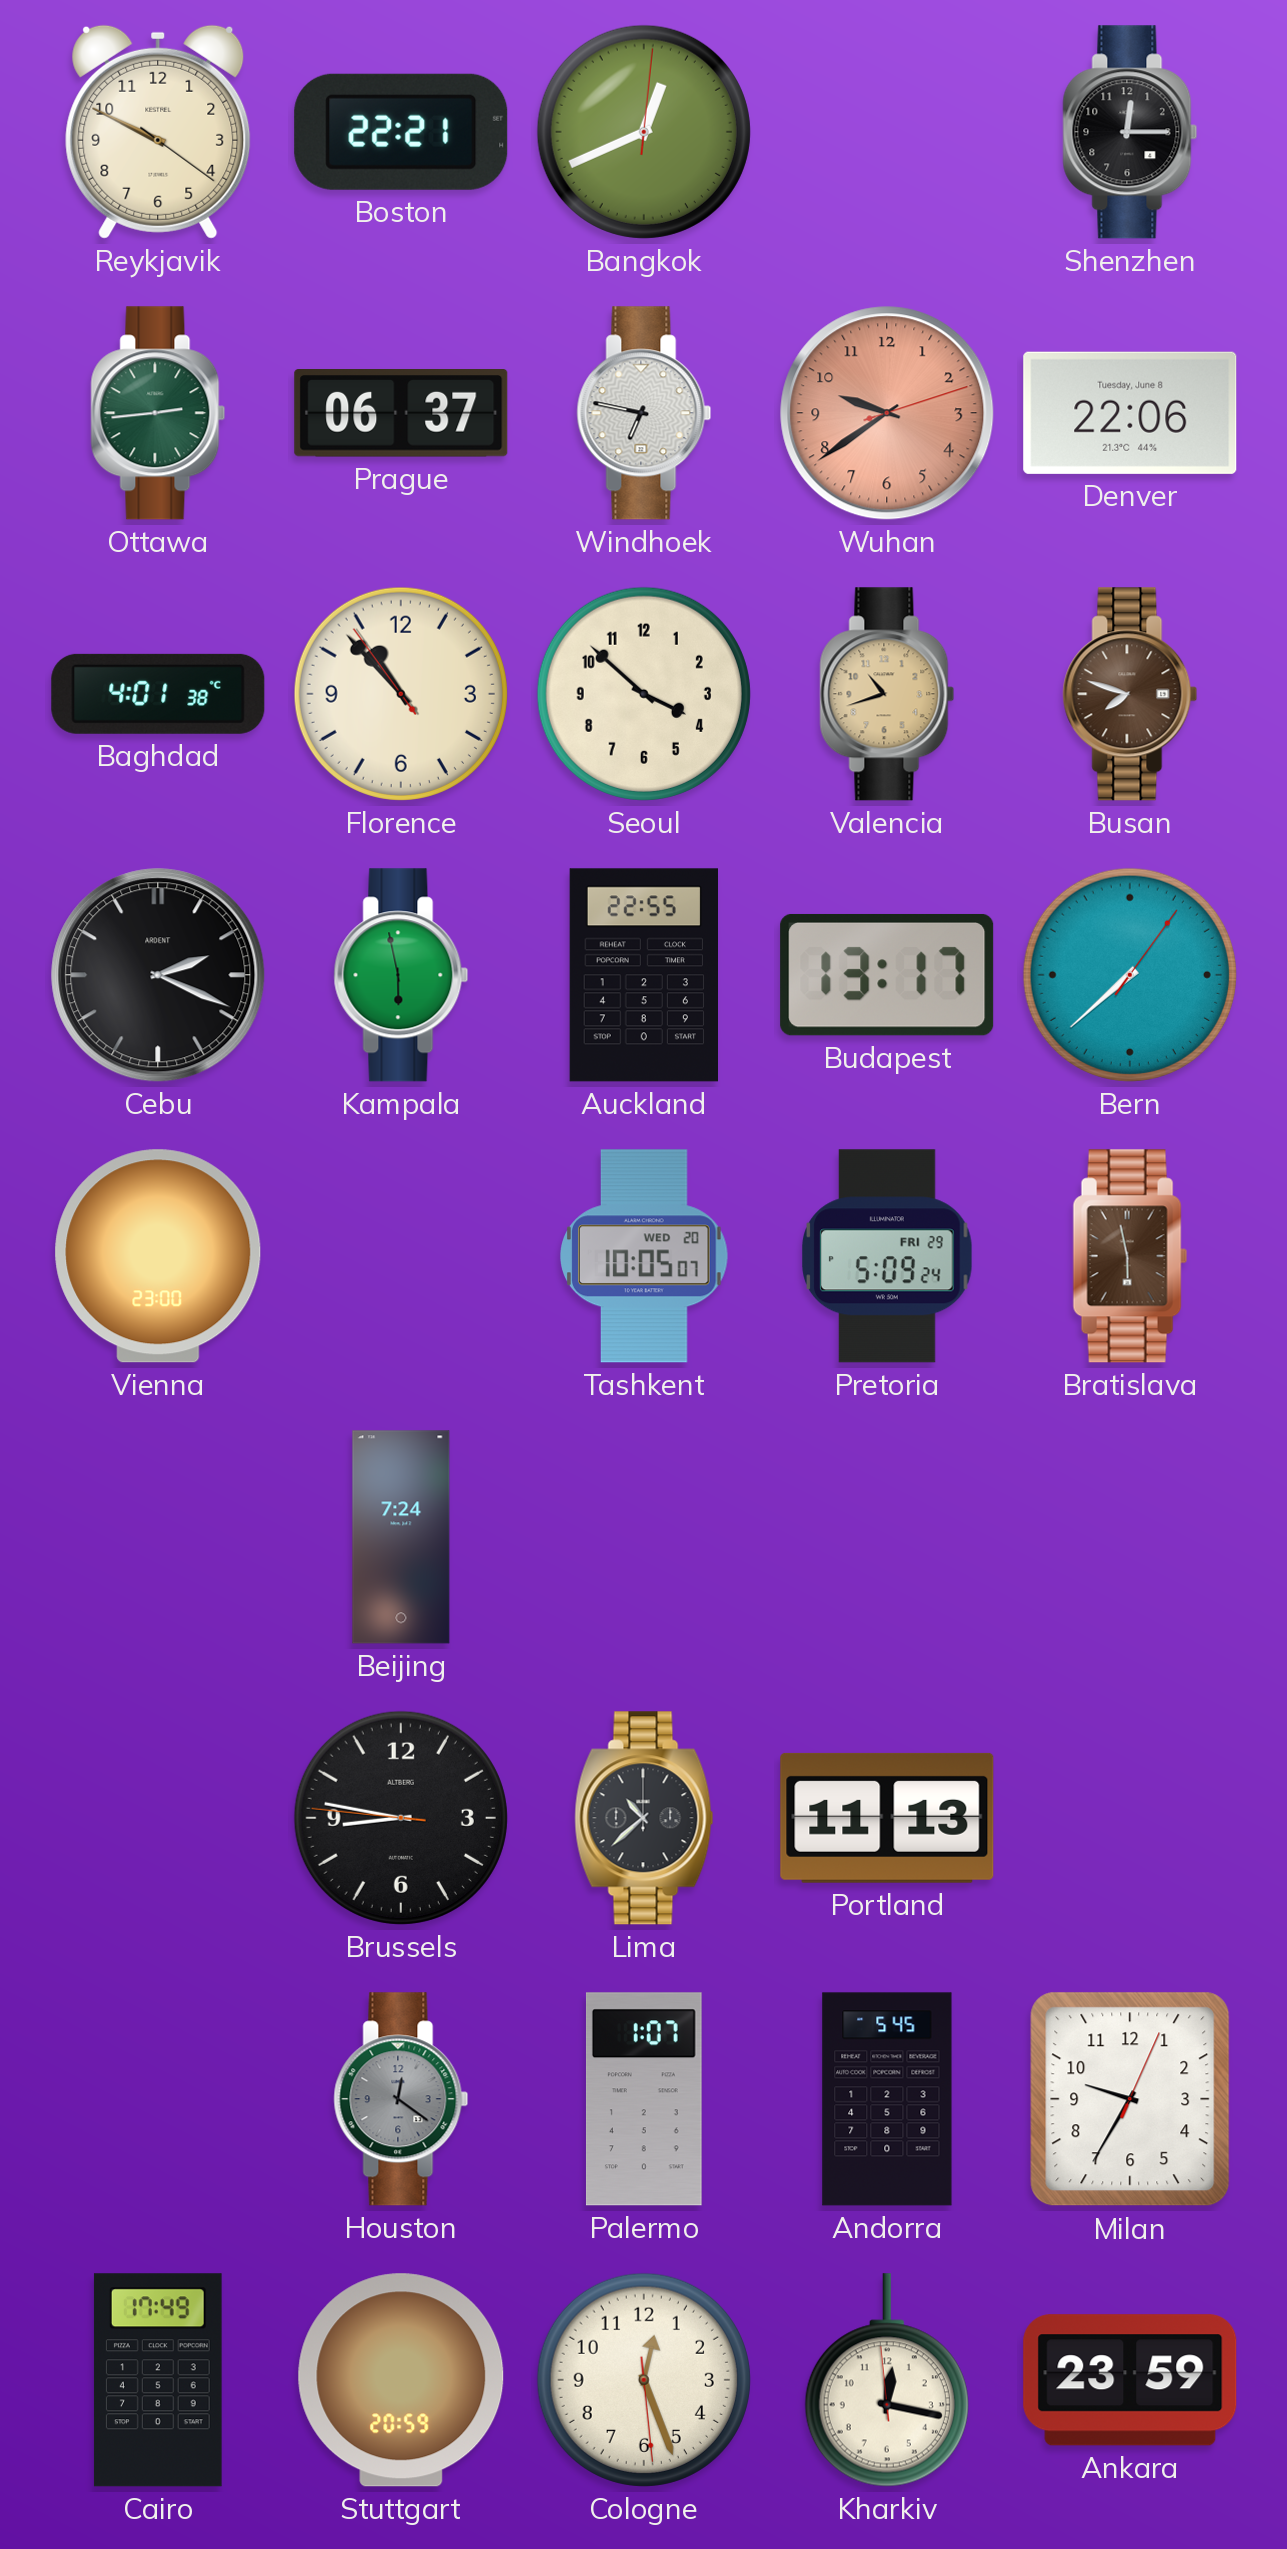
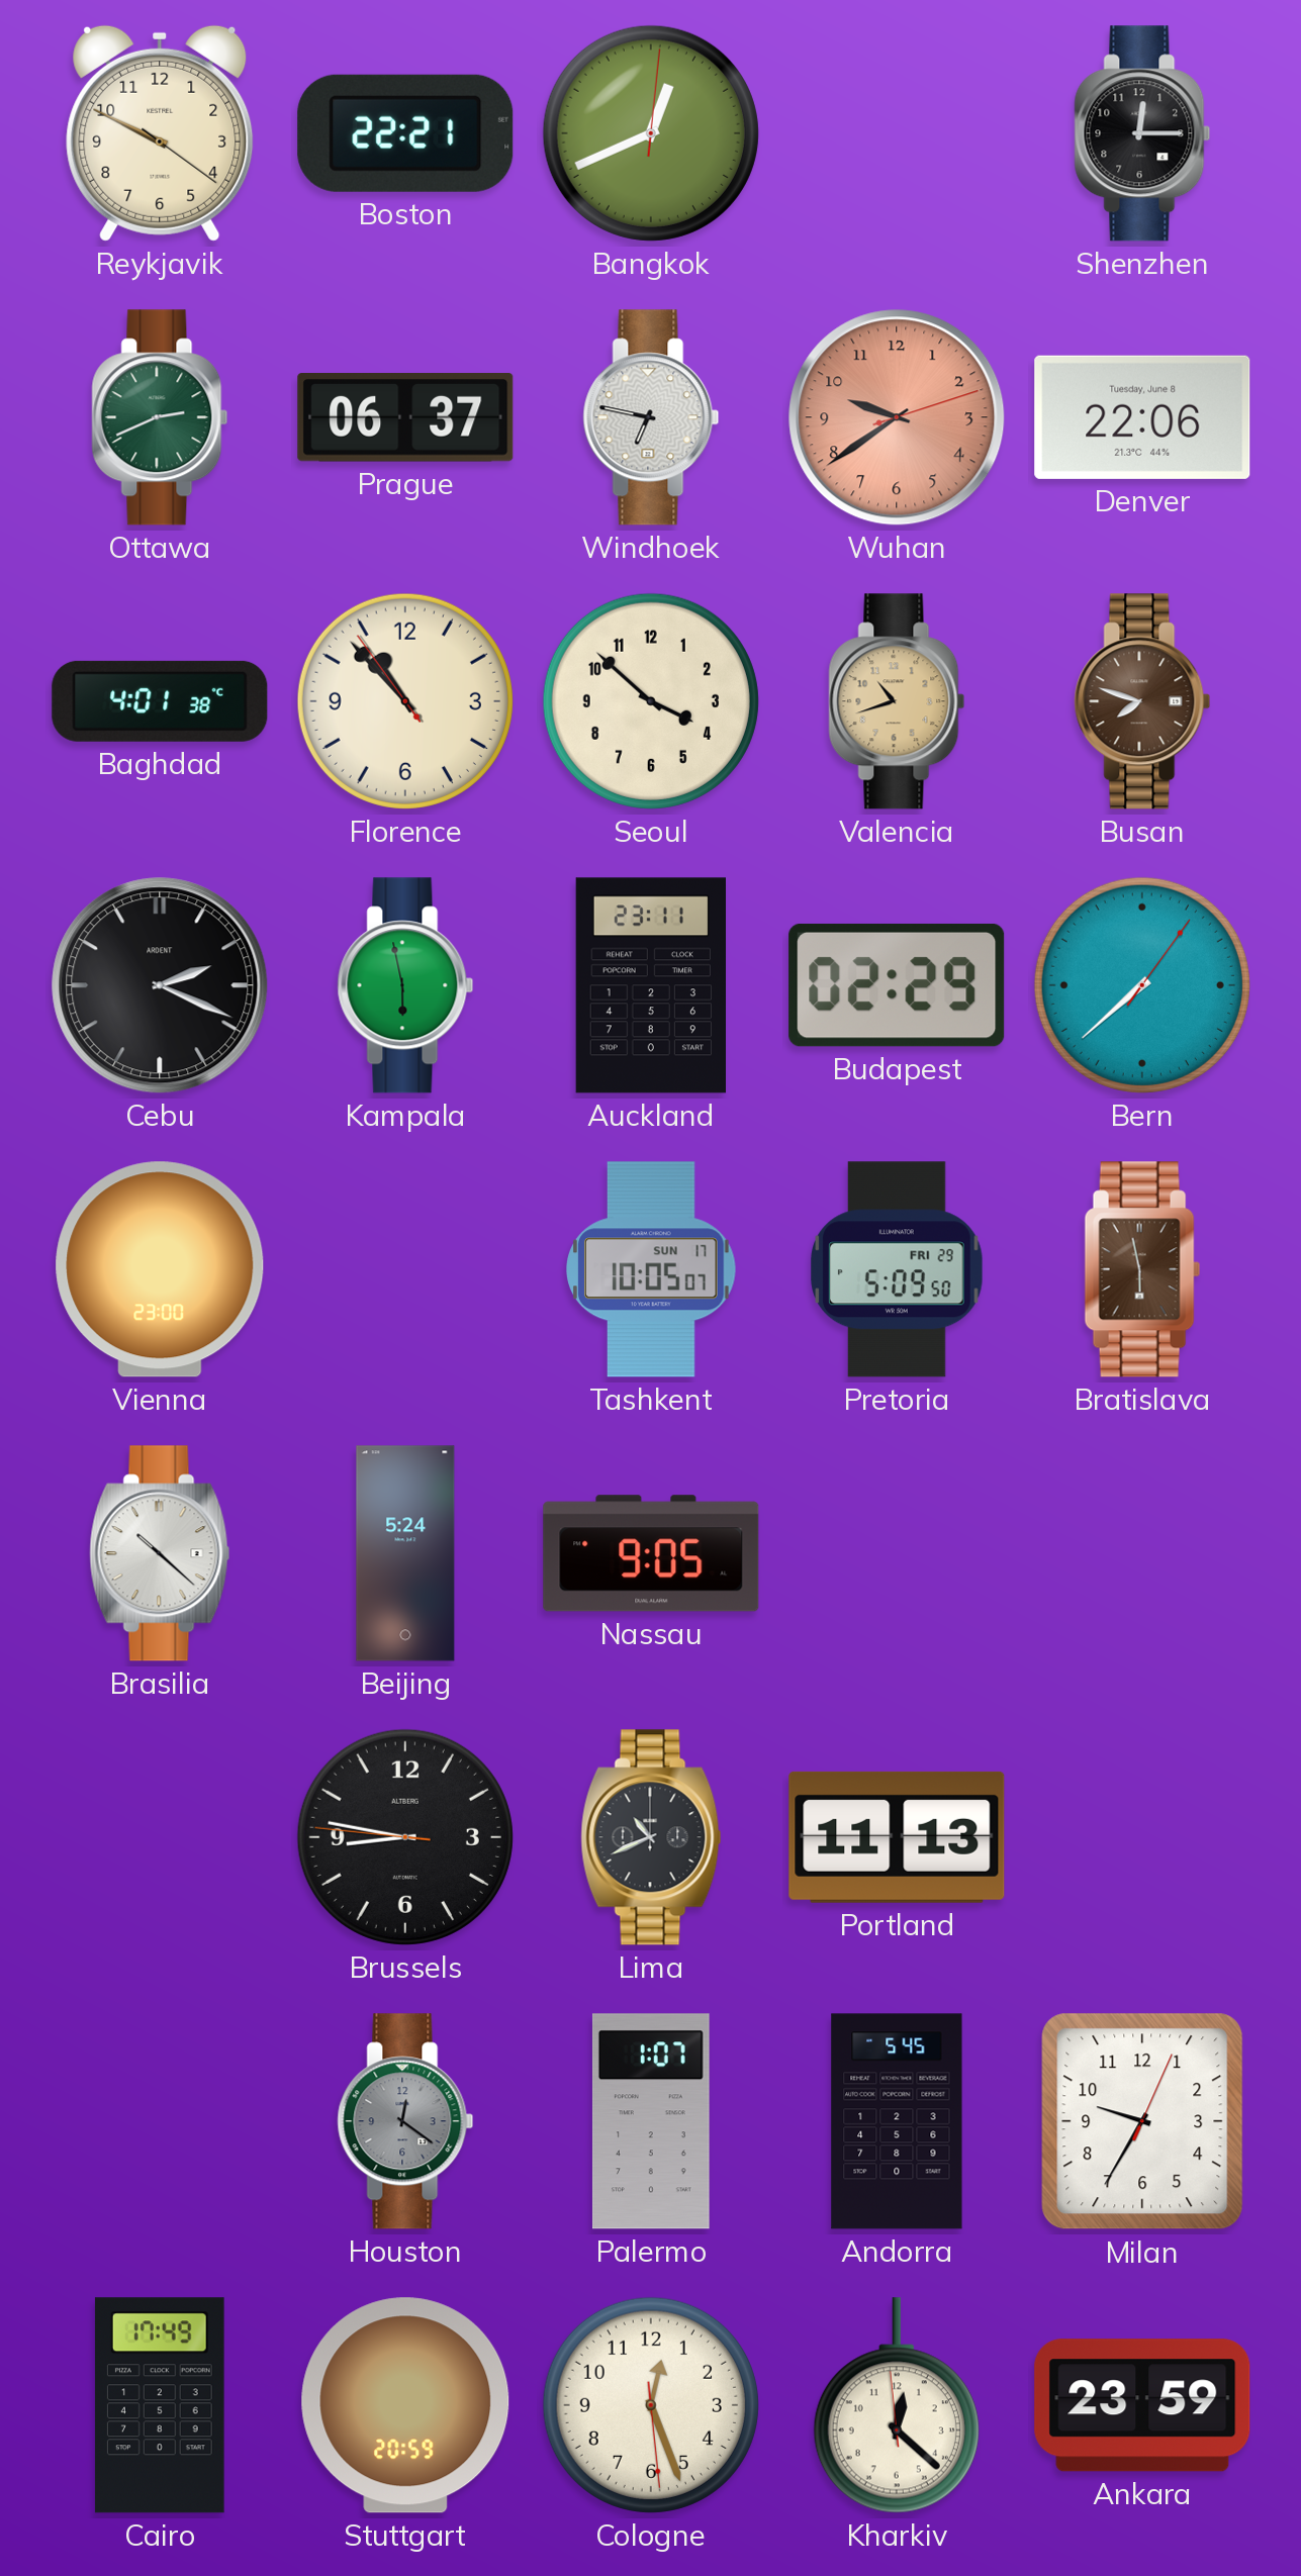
Ottawa: 2:44 -> 2:41
Auckland: 22:55 -> 23:11
Budapest: 13:17 -> 02:29
Tashkent date: WED 20 -> SUN 17
Pretoria: 5:09:24 -> 5:09:50
Brasilia: none -> 10:22
Beijing: 7:24 -> 5:24
Nassau: none -> 9:05
Lima: 10:38 -> 10:41
Kharkiv: 12:16 -> 12:21
